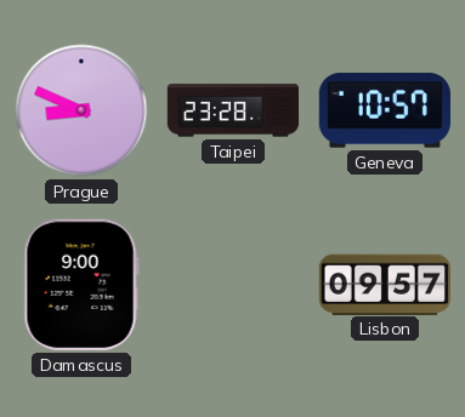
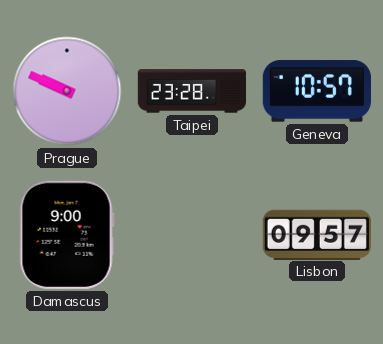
Prague: 8:49 -> 9:49
